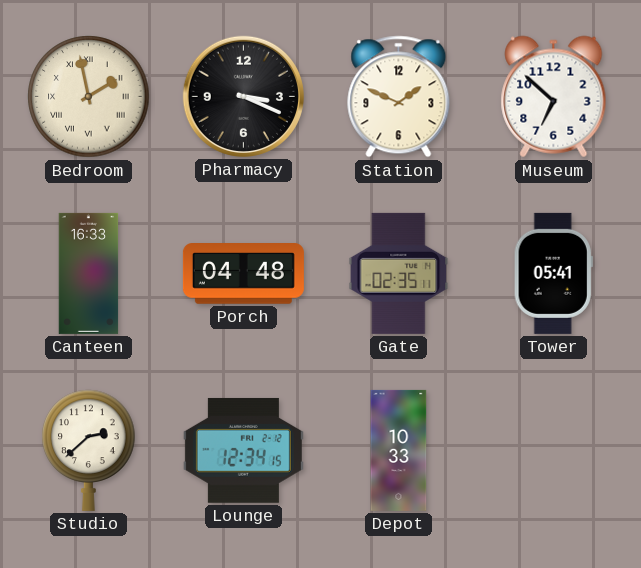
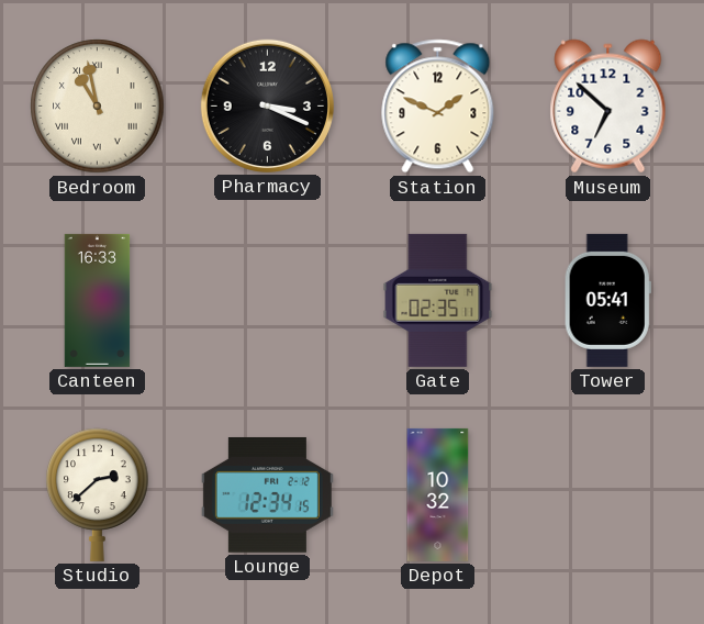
Bedroom: 1:58 -> 10:58
Porch: 04:48 -> none
Depot: 10:33 -> 10:32
